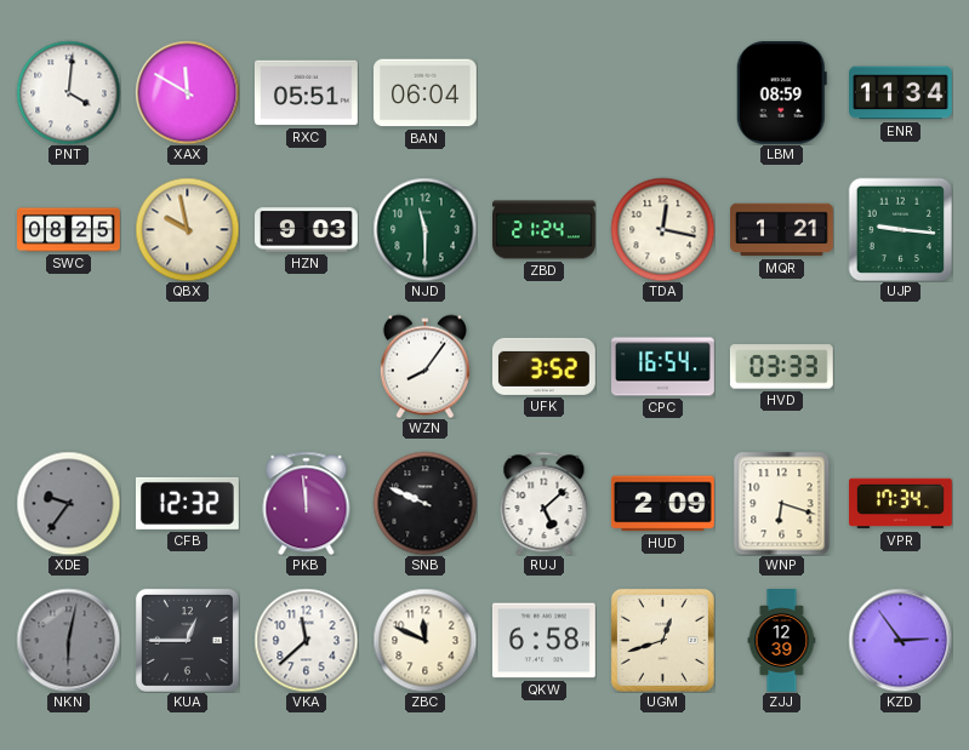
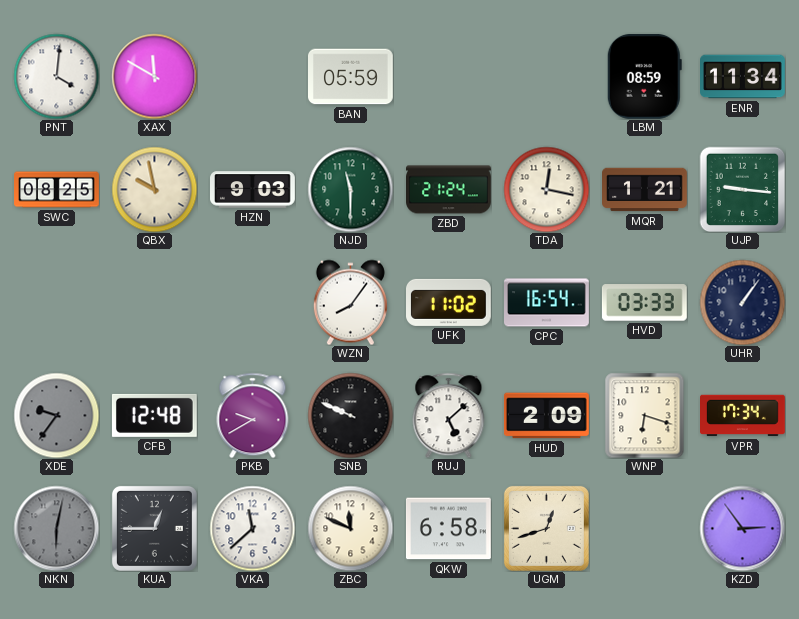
RXC: 05:51 -> none
BAN: 06:04 -> 05:59
UFK: 3:52 -> 11:02
UHR: none -> 1:06
CFB: 12:32 -> 12:48
PKB: 11:59 -> 9:40
ZJJ: 12:39 -> none
